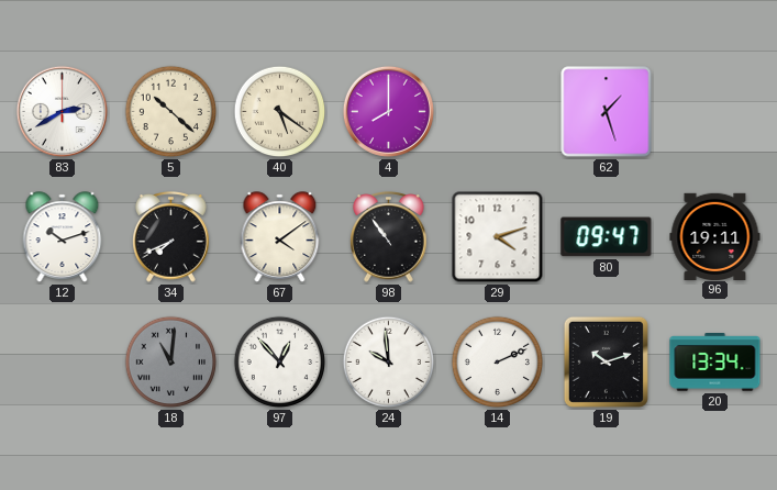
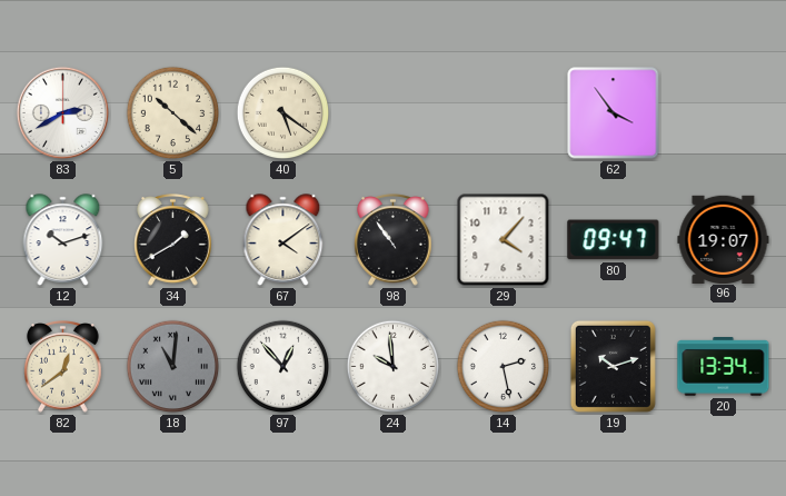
4: 8:00 -> none
62: 1:27 -> 3:54
34: 7:41 -> 1:40
29: 4:12 -> 4:07
96: 19:11 -> 19:07
82: none -> 12:39
14: 2:11 -> 2:28
